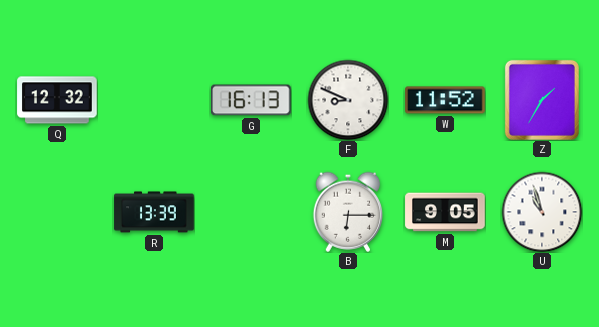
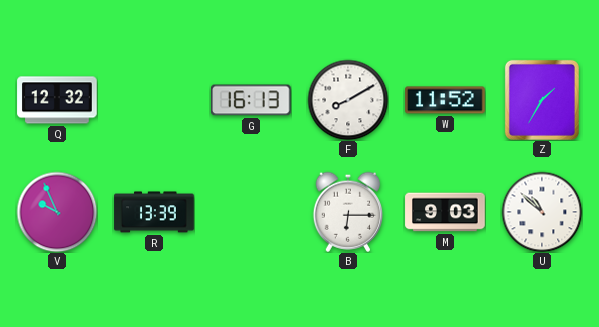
F: 8:49 -> 8:10
V: none -> 9:56
M: 9:05 -> 9:03
U: 10:57 -> 10:52
